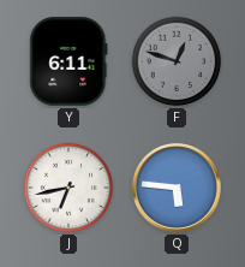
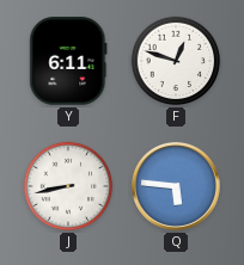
F dial: grey -> white
J: 6:43 -> 8:43
